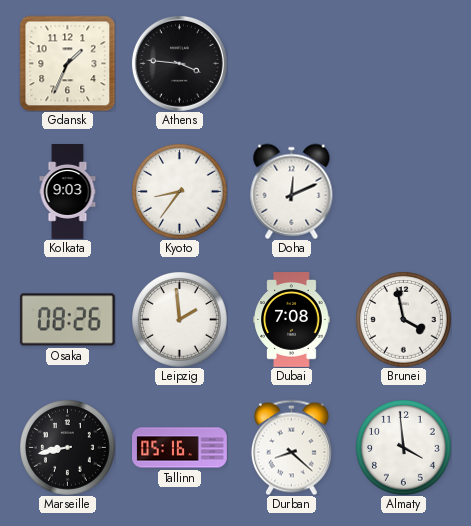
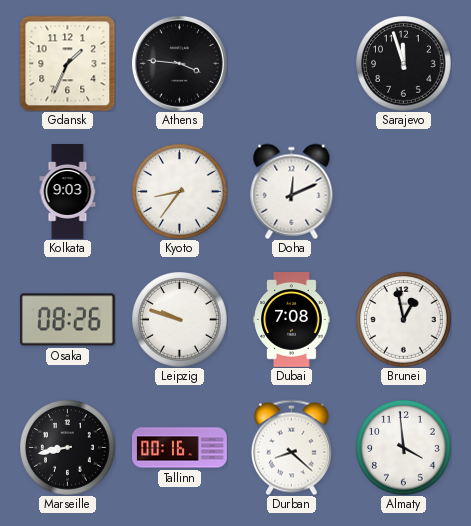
Sarajevo: none -> 11:57
Leipzig: 1:59 -> 9:48
Brunei: 3:58 -> 12:58
Tallinn: 05:16 -> 00:16
